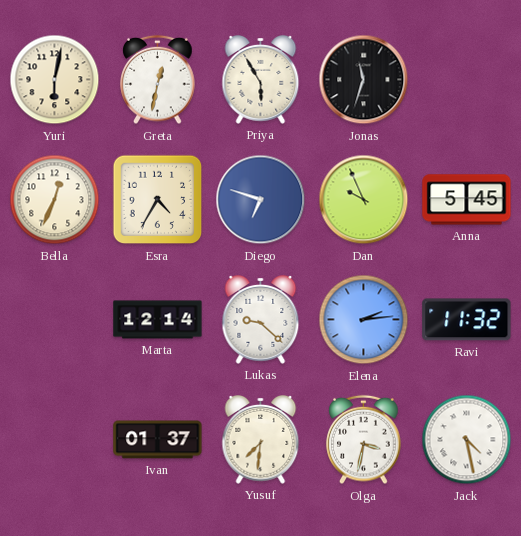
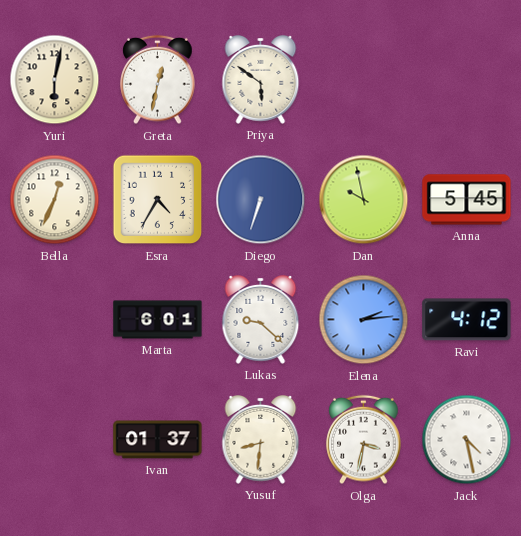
Priya: 5:55 -> 5:51
Jonas: 11:33 -> none
Diego: 6:48 -> 6:33
Dan: 9:56 -> 9:58
Marta: 12:14 -> 6:01
Ravi: 11:32 -> 4:12
Yusuf: 7:31 -> 8:31
